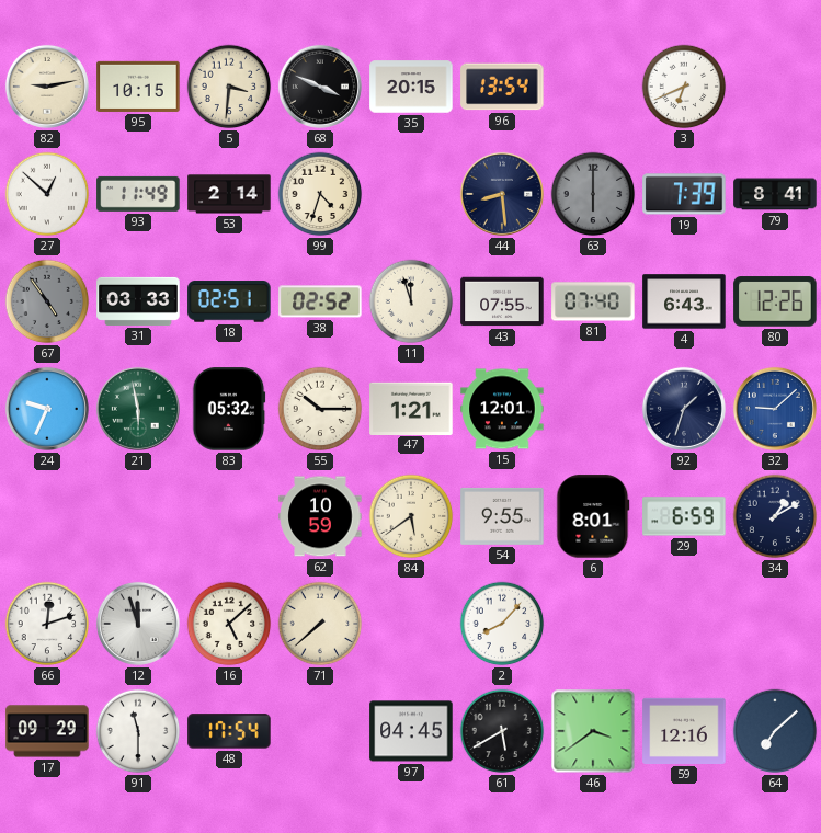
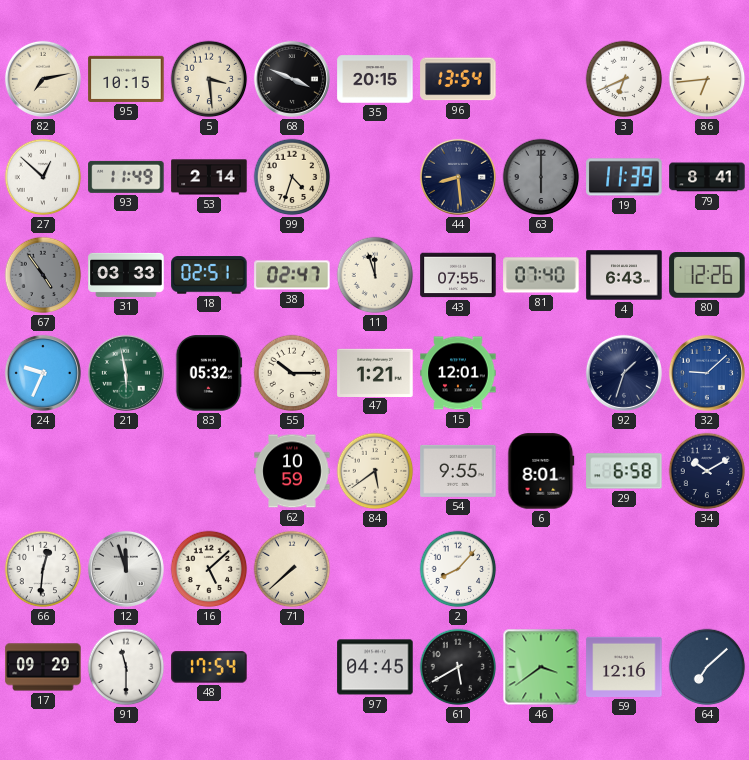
82: 9:13 -> 7:13
5: 3:31 -> 3:29
86: none -> 6:44
19: 7:39 -> 11:39
38: 02:52 -> 02:47
29: 6:59 -> 6:58
34: 1:10 -> 10:10
66: 12:12 -> 12:31
